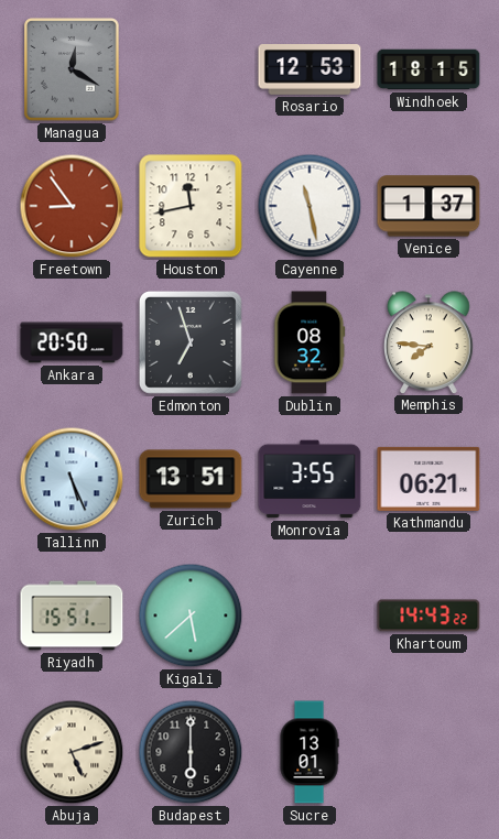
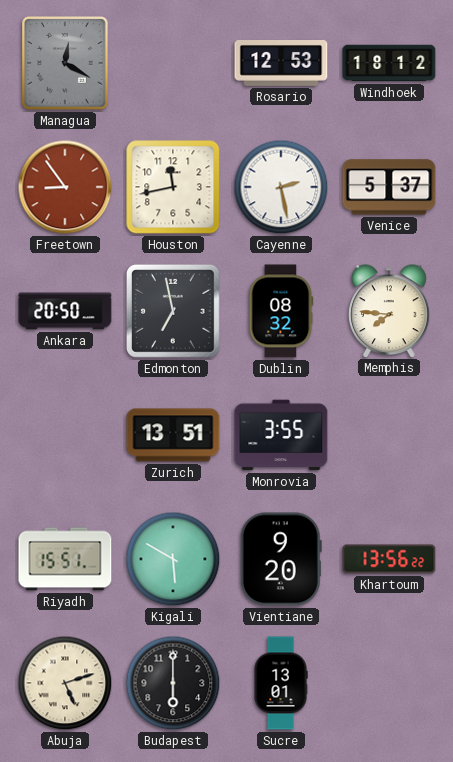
Windhoek: 18:15 -> 18:12
Cayenne: 11:28 -> 2:28
Venice: 1:37 -> 5:37
Edmonton: 6:57 -> 6:58
Tallinn: 5:26 -> none
Kathmandu: 06:21 -> none
Kigali: 5:38 -> 5:50
Vientiane: none -> 9:20
Khartoum: 14:43 -> 13:56
